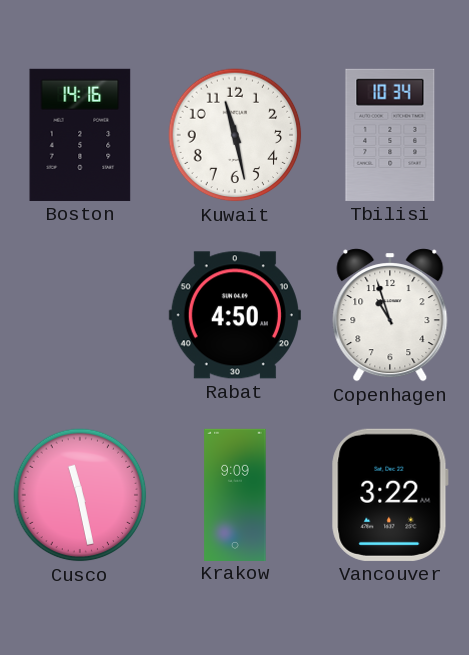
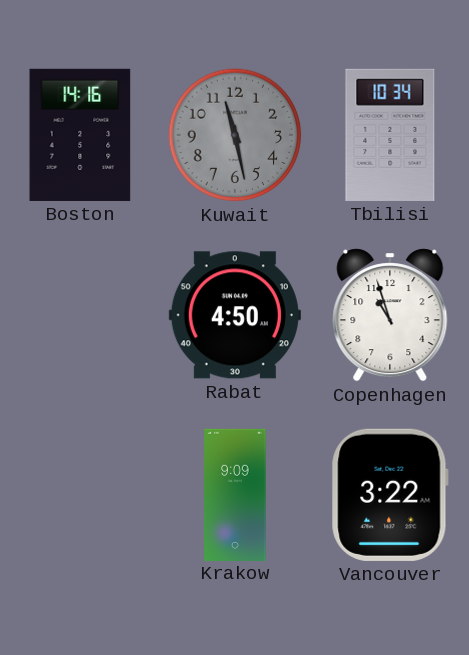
Kuwait dial: white -> grey
Cusco: 11:28 -> none
